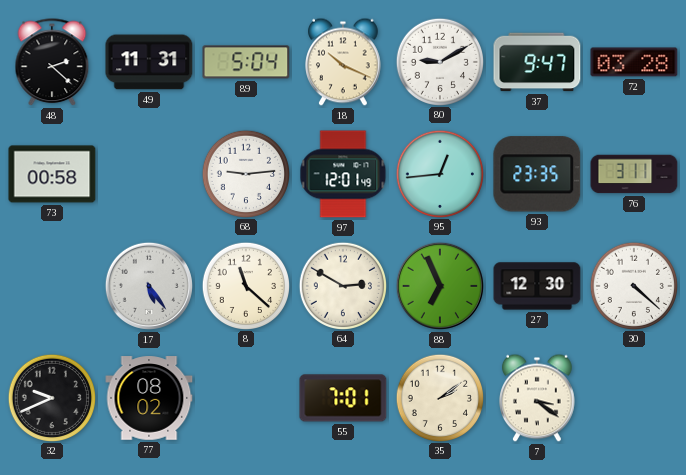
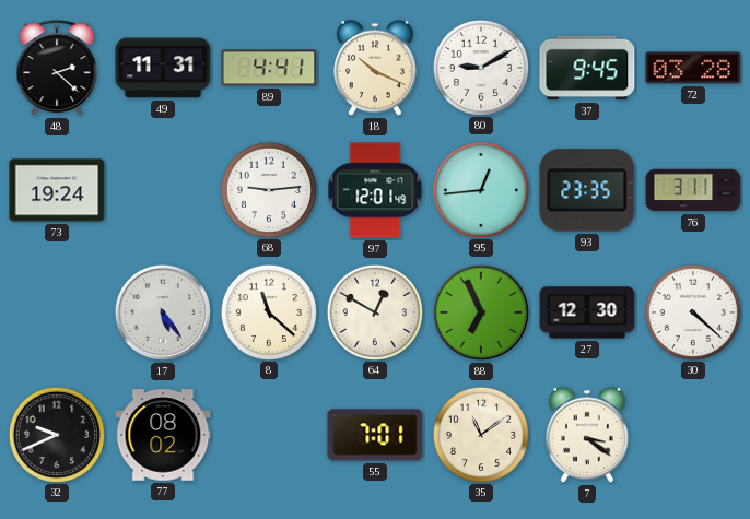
89: 5:04 -> 4:41
37: 9:47 -> 9:45
73: 00:58 -> 19:24
64: 2:50 -> 12:50
35: 2:09 -> 11:09
